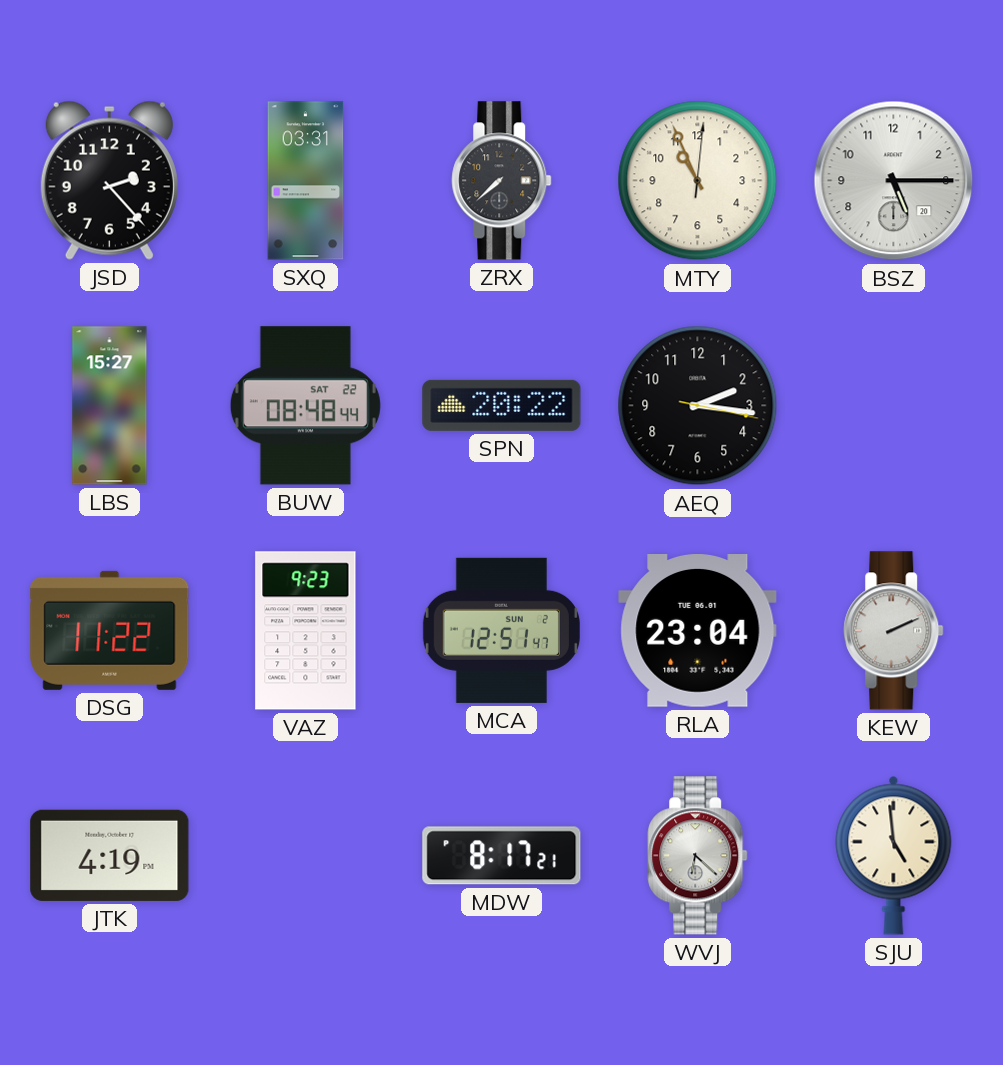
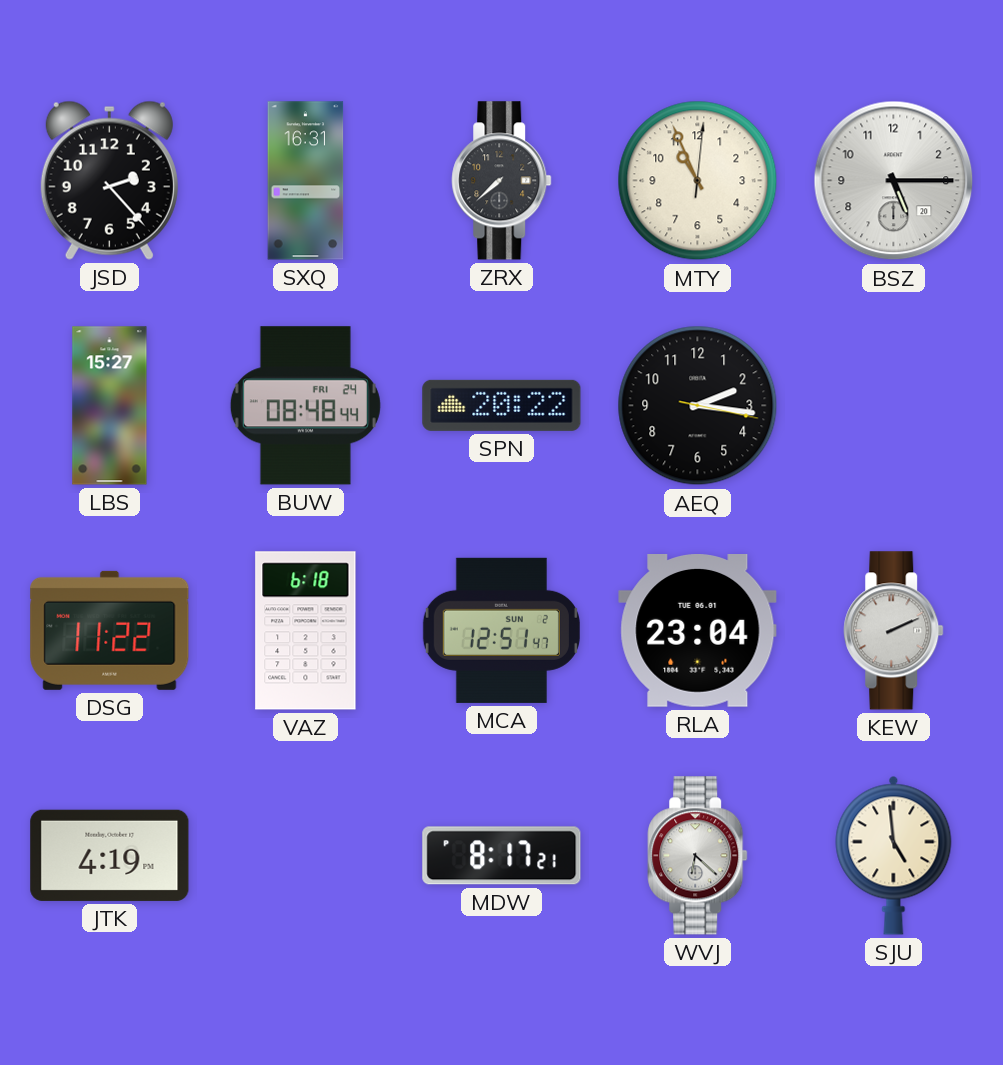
SXQ: 03:31 -> 16:31
BUW date: SAT 22 -> FRI 24
VAZ: 9:23 -> 6:18
